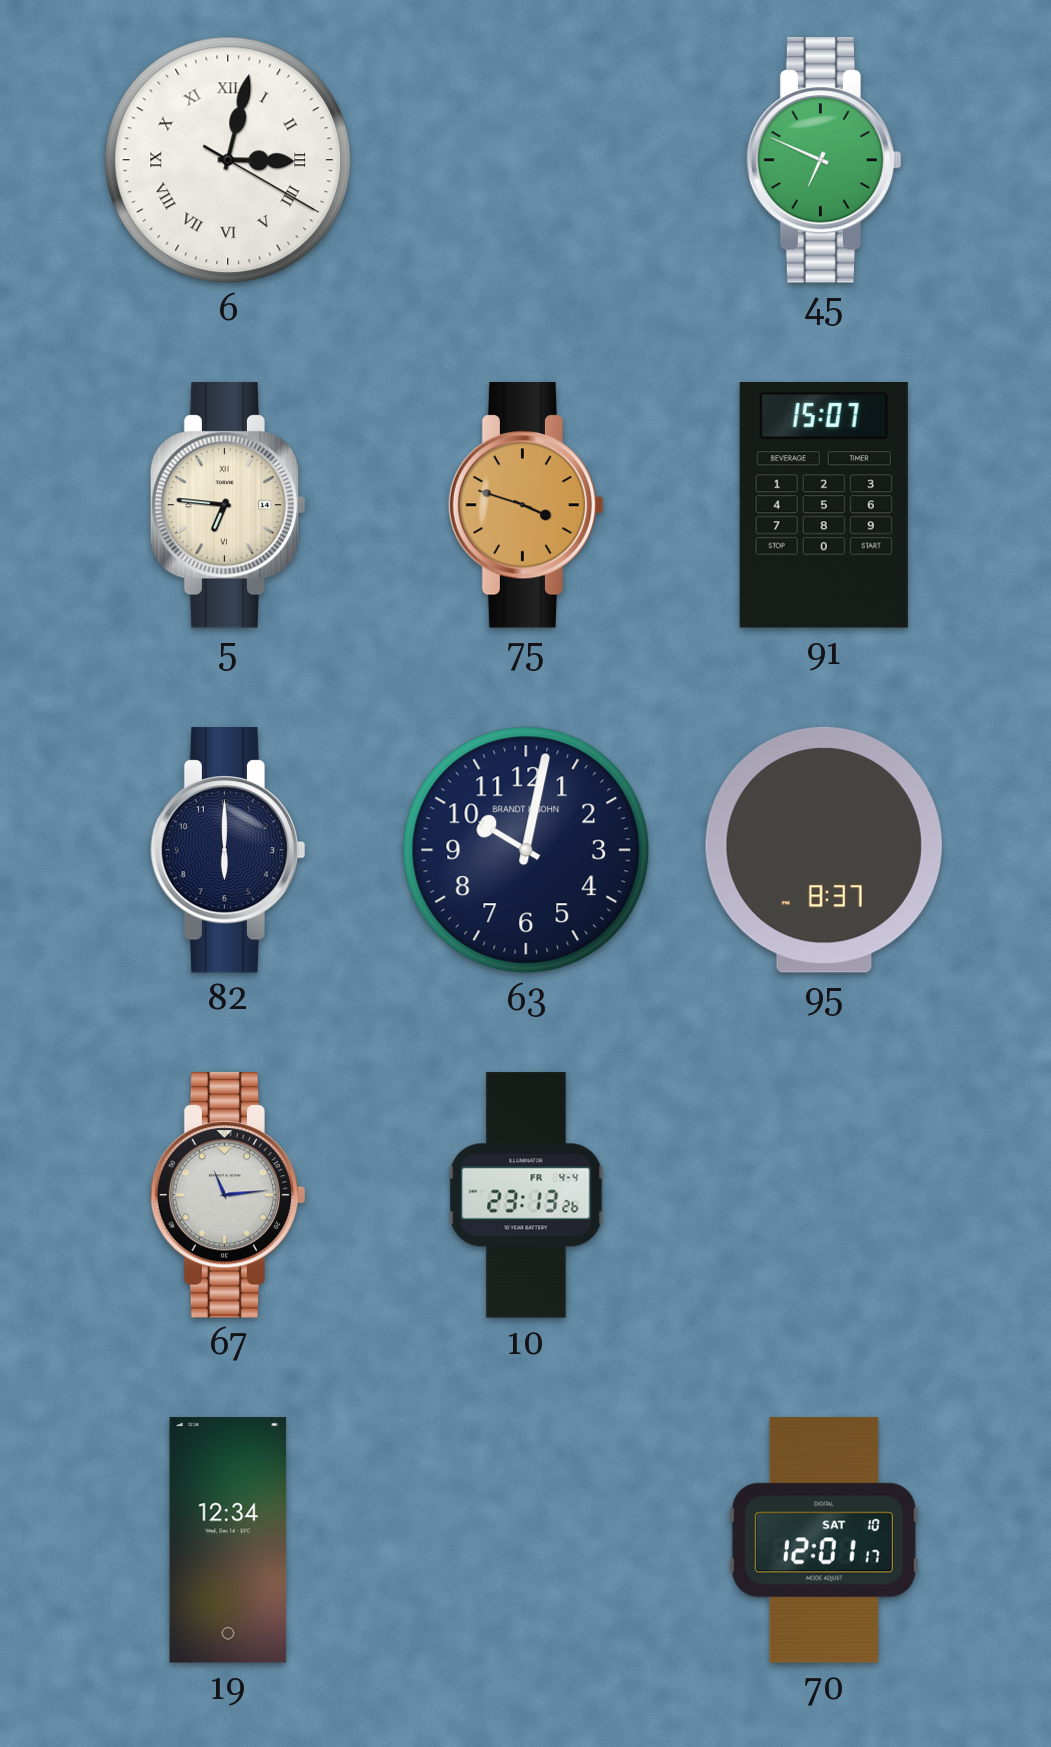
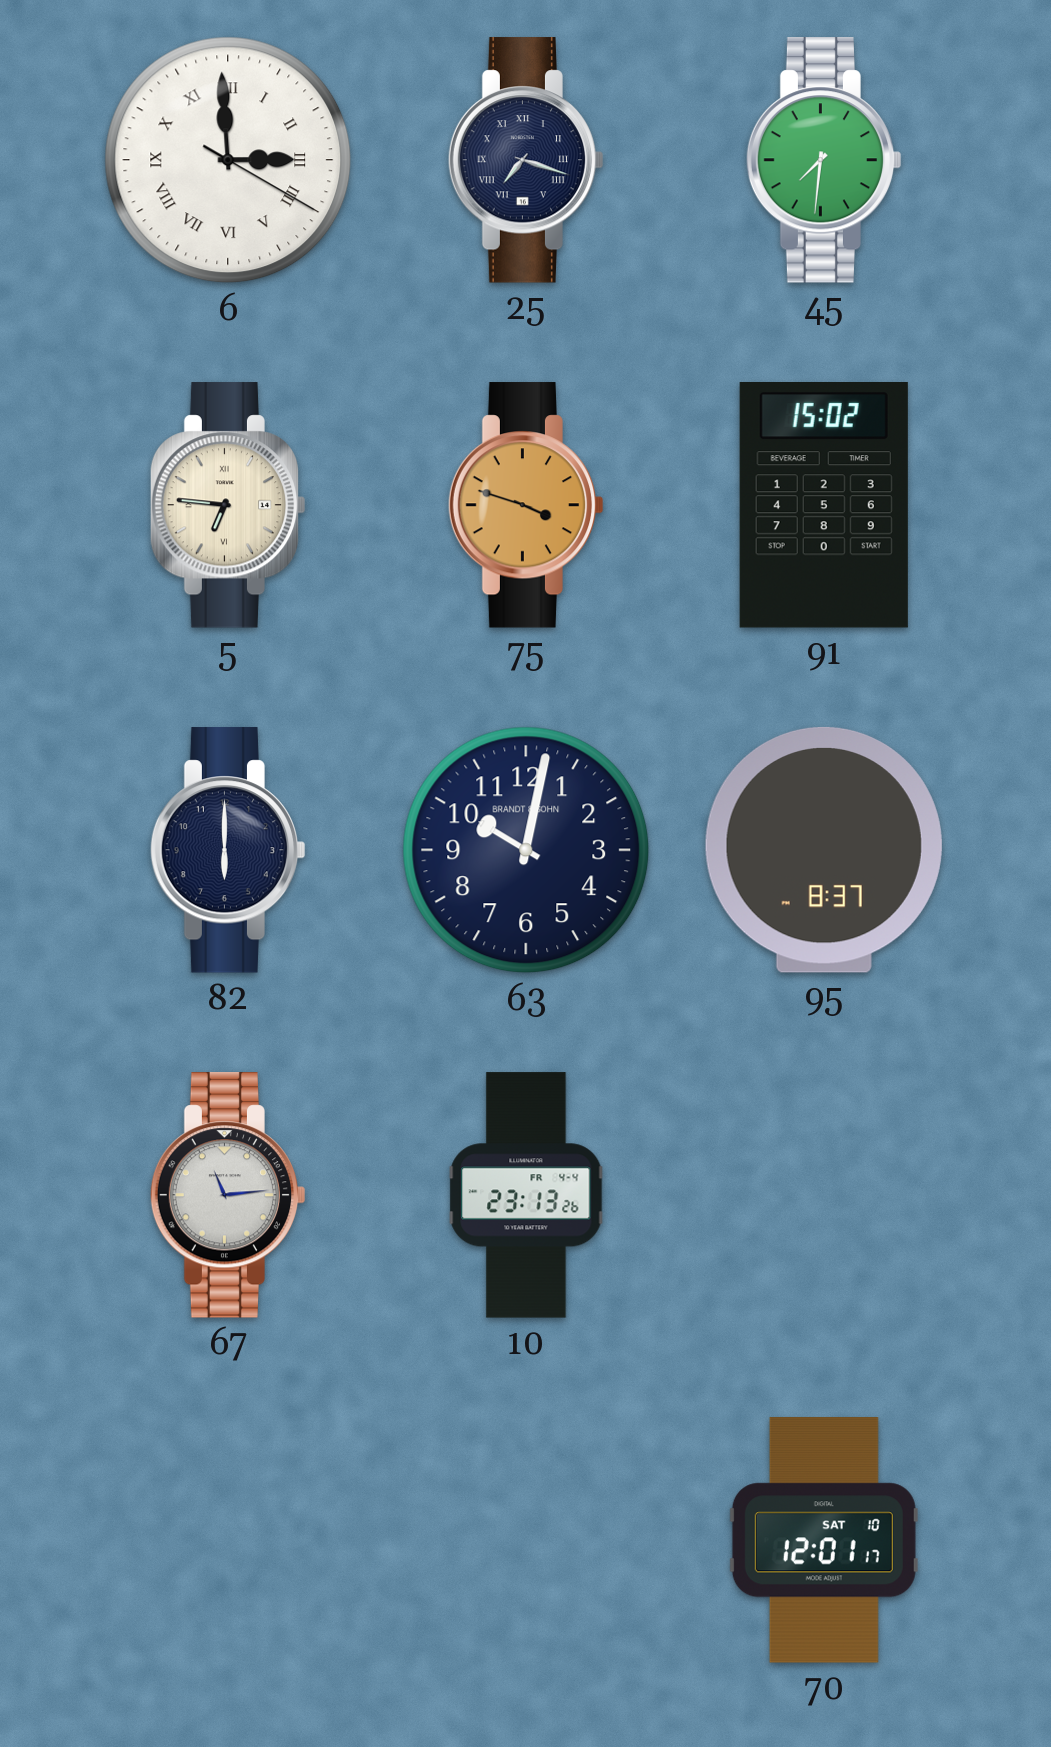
6: 3:02 -> 2:59
25: none -> 7:18
45: 6:49 -> 7:31
91: 15:07 -> 15:02
19: 12:34 -> none
